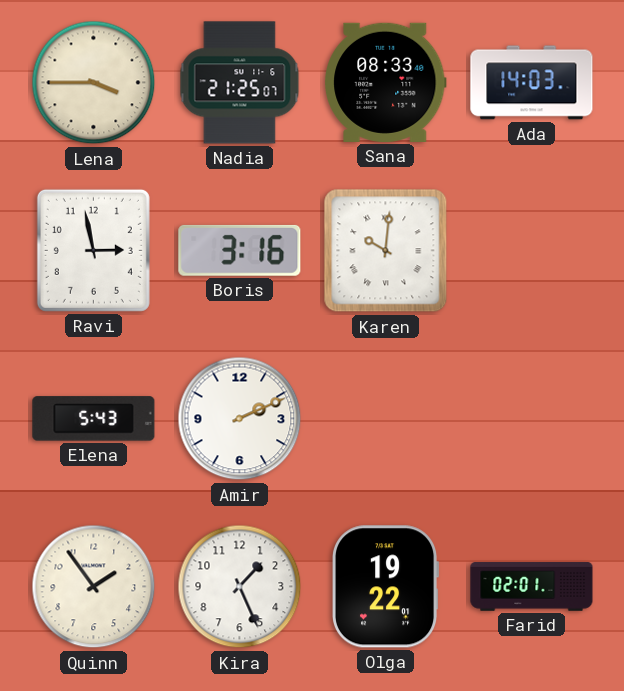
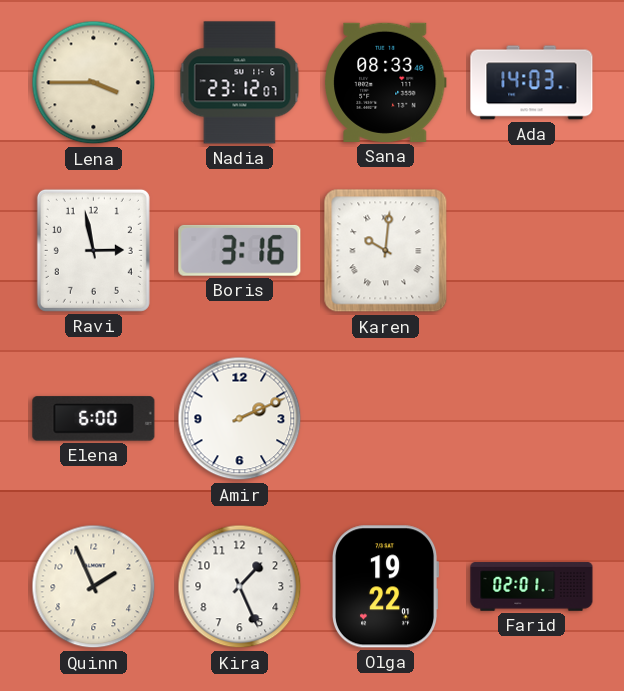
Nadia: 21:25 -> 23:12
Elena: 5:43 -> 6:00
Quinn: 1:54 -> 1:56
